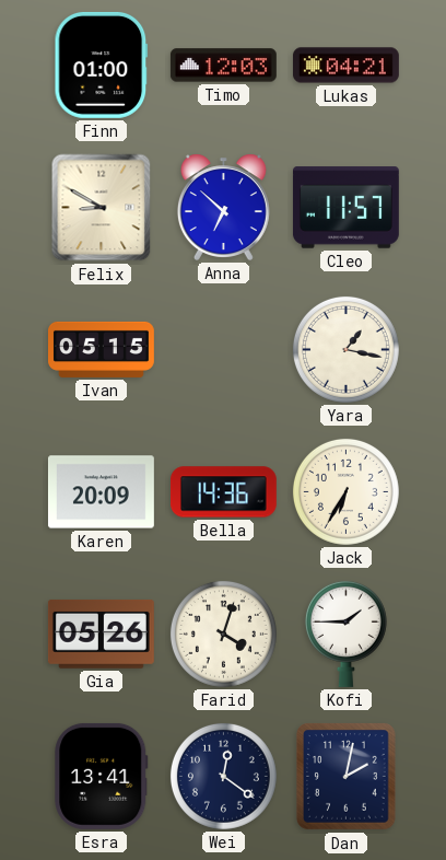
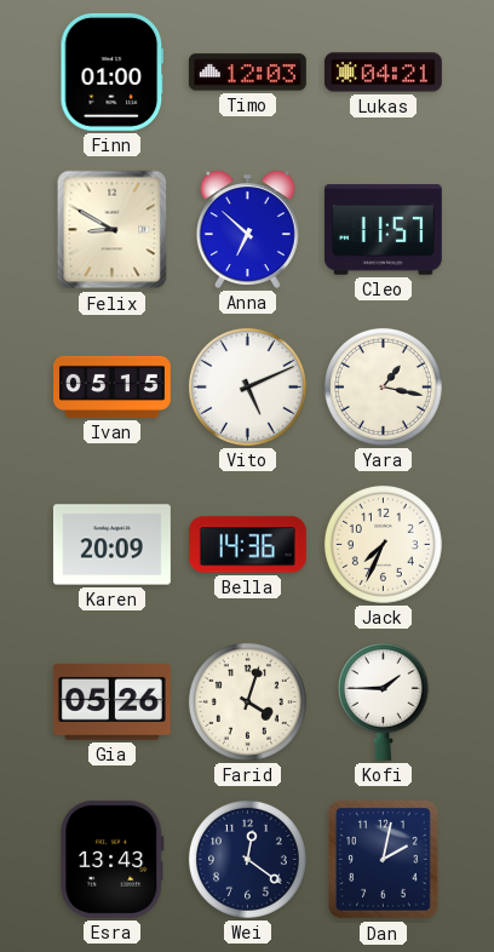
Vito: none -> 5:11
Jack: 6:35 -> 7:34
Esra: 13:41 -> 13:43
